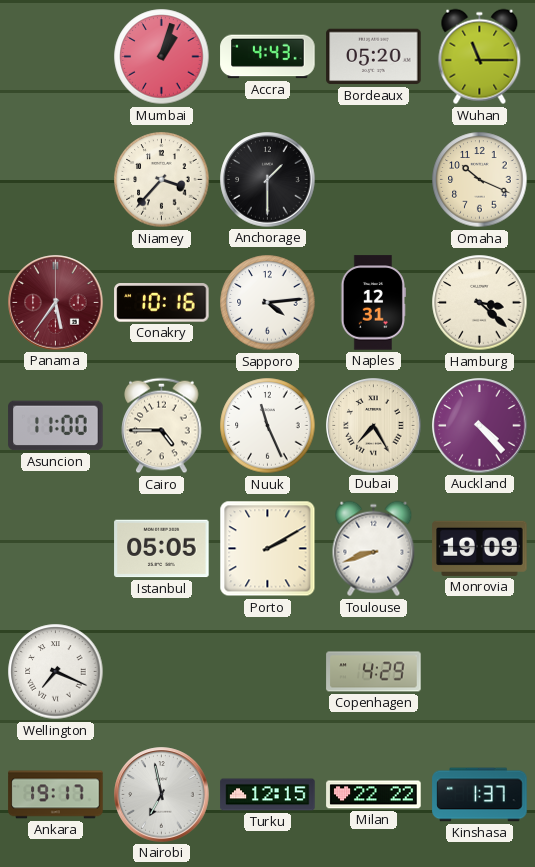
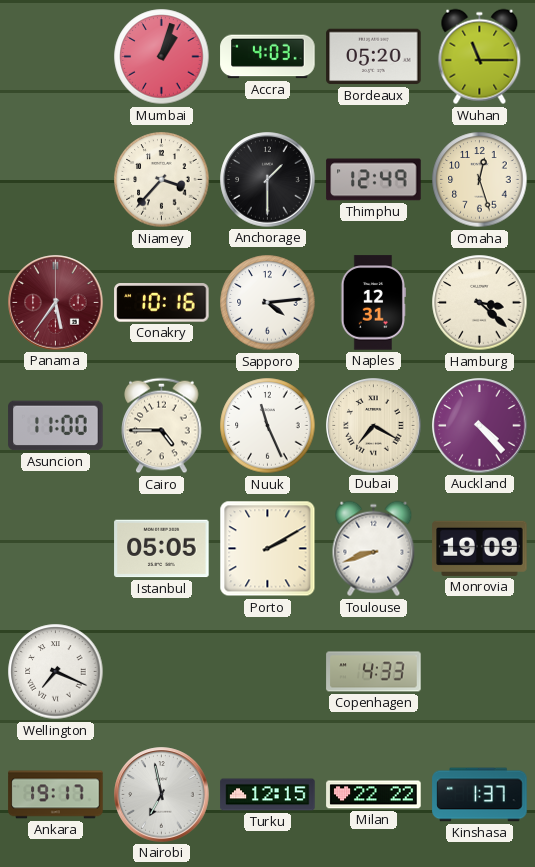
Accra: 4:43 -> 4:03
Thimphu: none -> 12:49
Omaha: 10:19 -> 12:27
Dubai: 7:25 -> 7:20
Copenhagen: 4:29 -> 4:33
